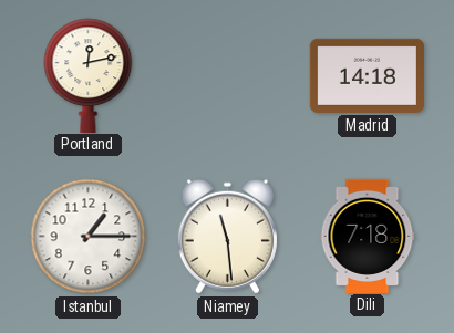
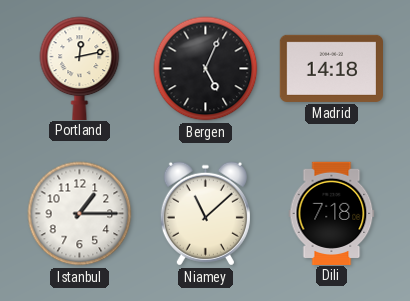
Bergen: none -> 5:04
Niamey: 11:29 -> 11:08
